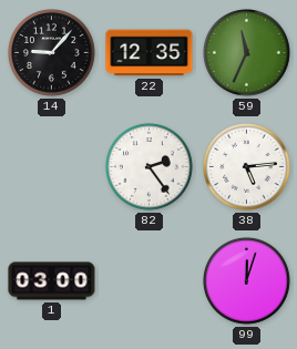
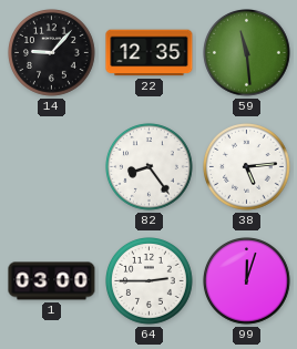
59: 11:34 -> 11:29
82: 2:24 -> 8:24
64: none -> 2:45
